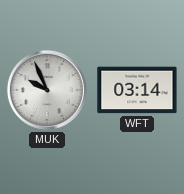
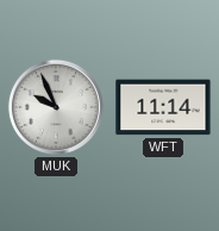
WFT: 03:14 -> 11:14
